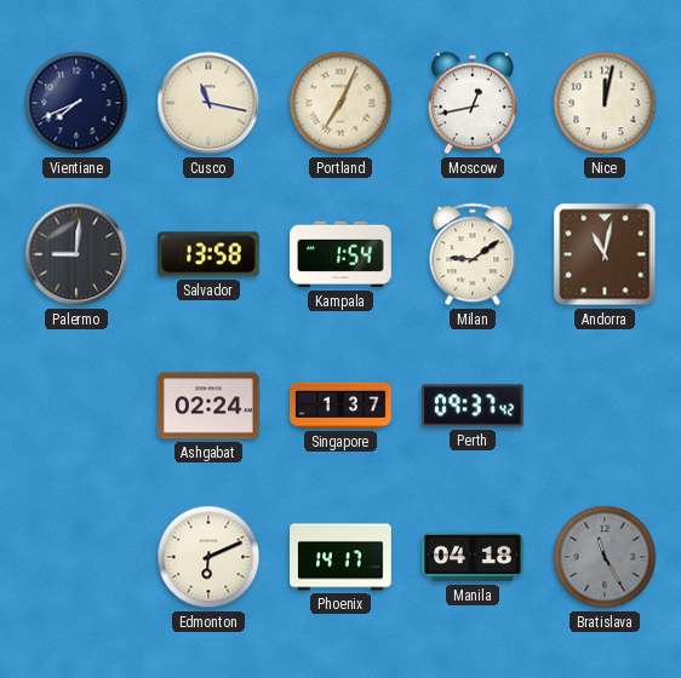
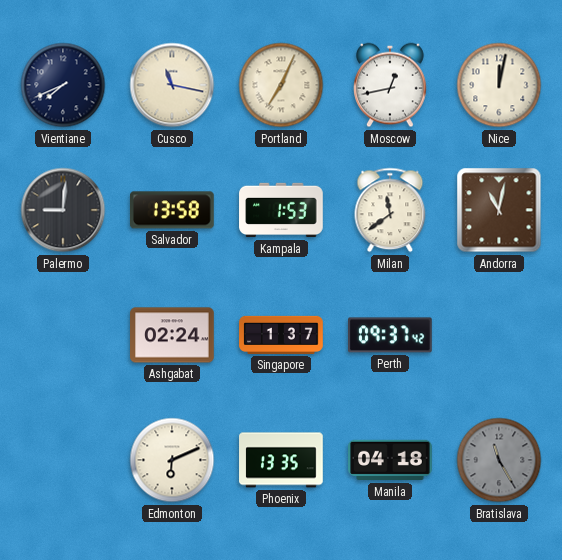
Kampala: 1:54 -> 1:53
Milan: 9:09 -> 11:39
Phoenix: 14:17 -> 13:35
